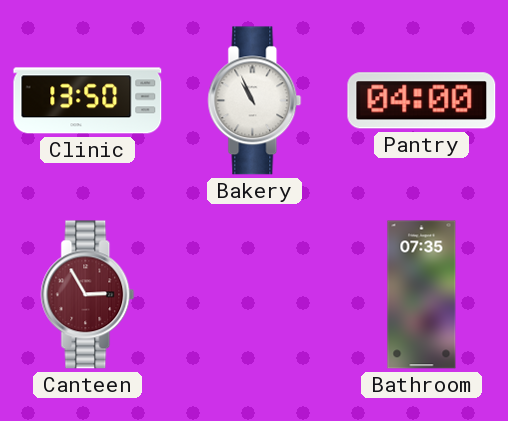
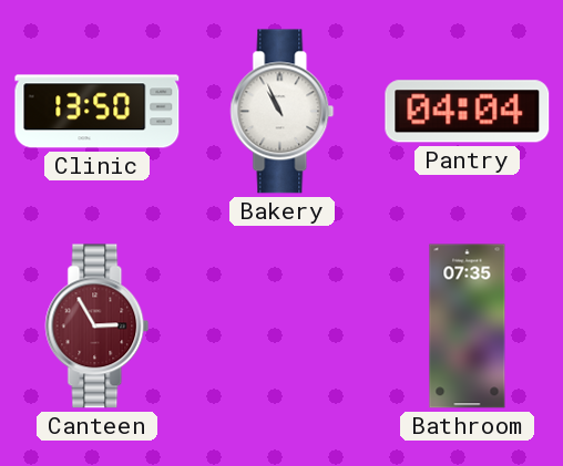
Pantry: 04:00 -> 04:04
